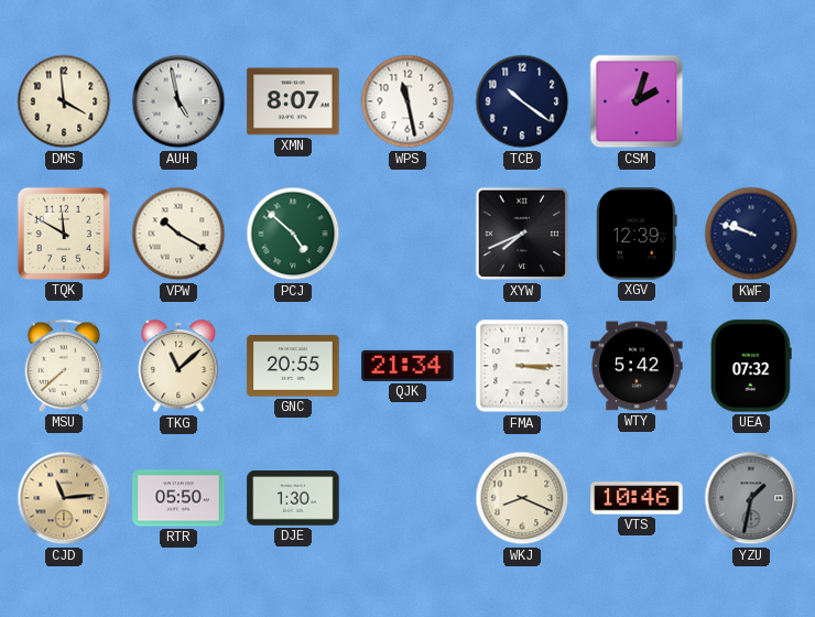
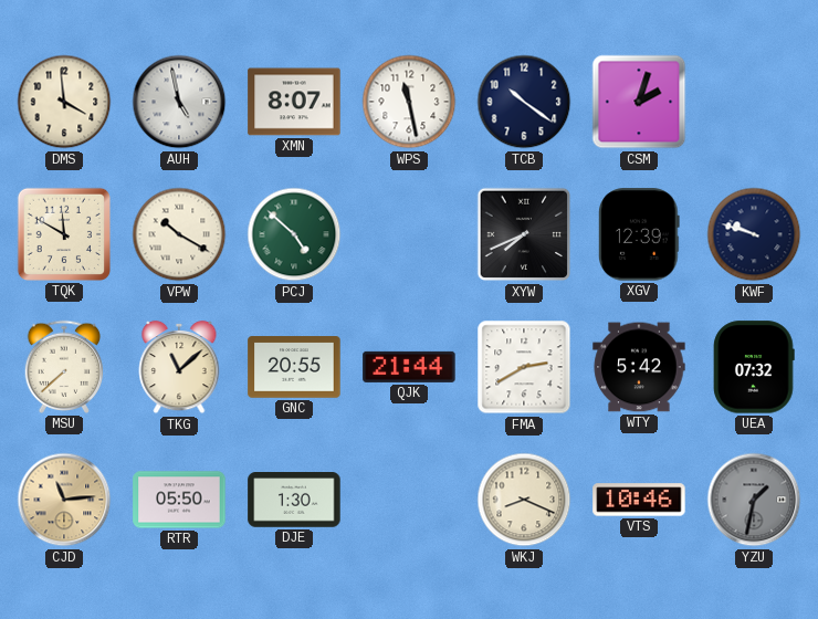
QJK: 21:34 -> 21:44
FMA: 3:15 -> 2:40
